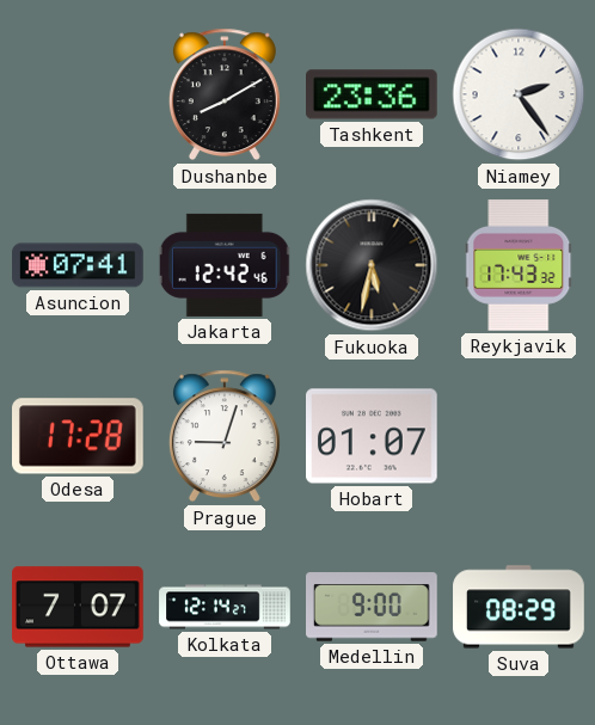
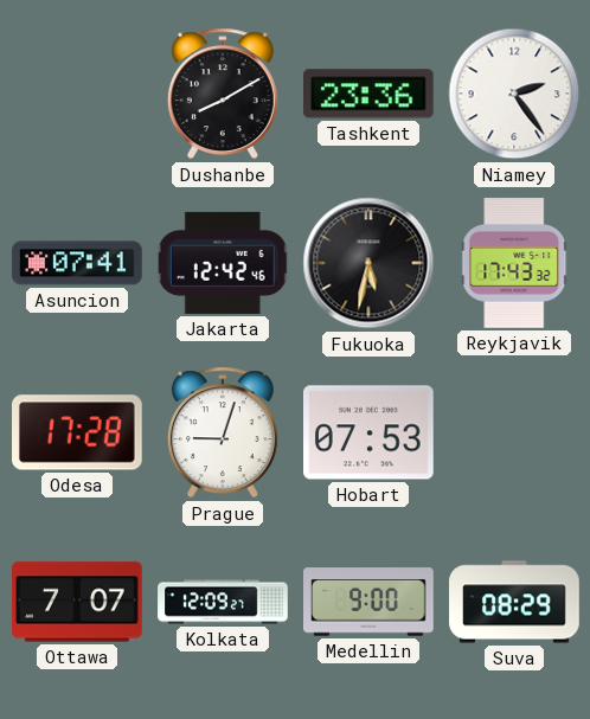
Hobart: 01:07 -> 07:53
Kolkata: 12:14 -> 12:09
